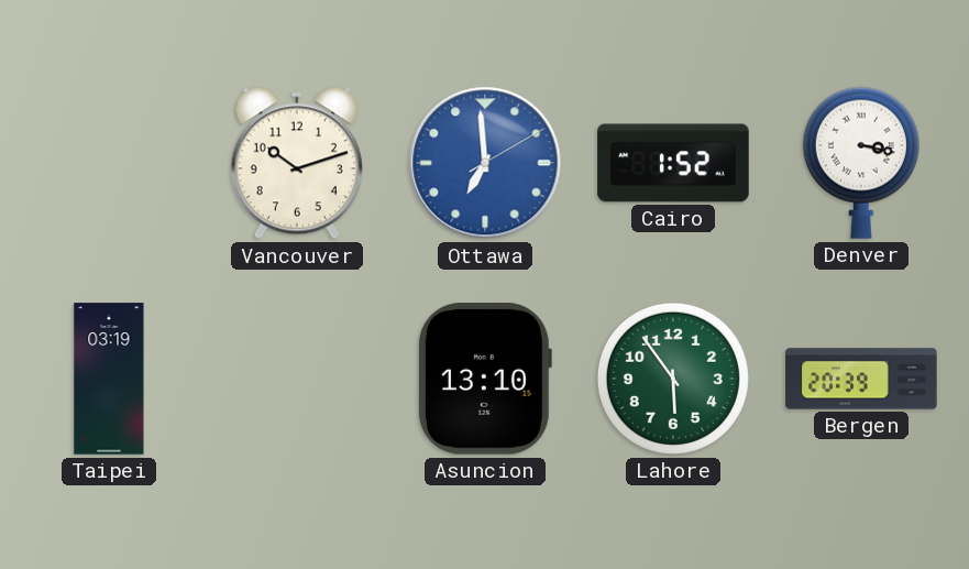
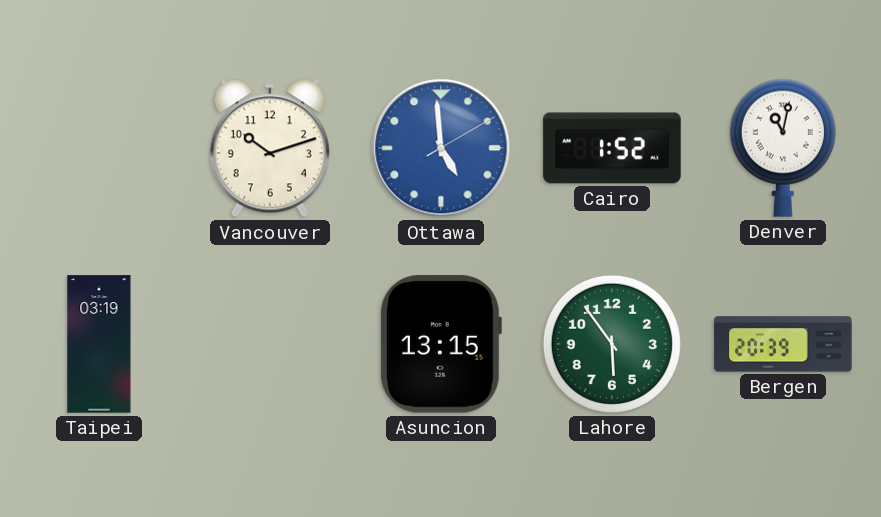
Ottawa: 6:59 -> 4:59
Denver: 3:17 -> 11:02
Asuncion: 13:10 -> 13:15
